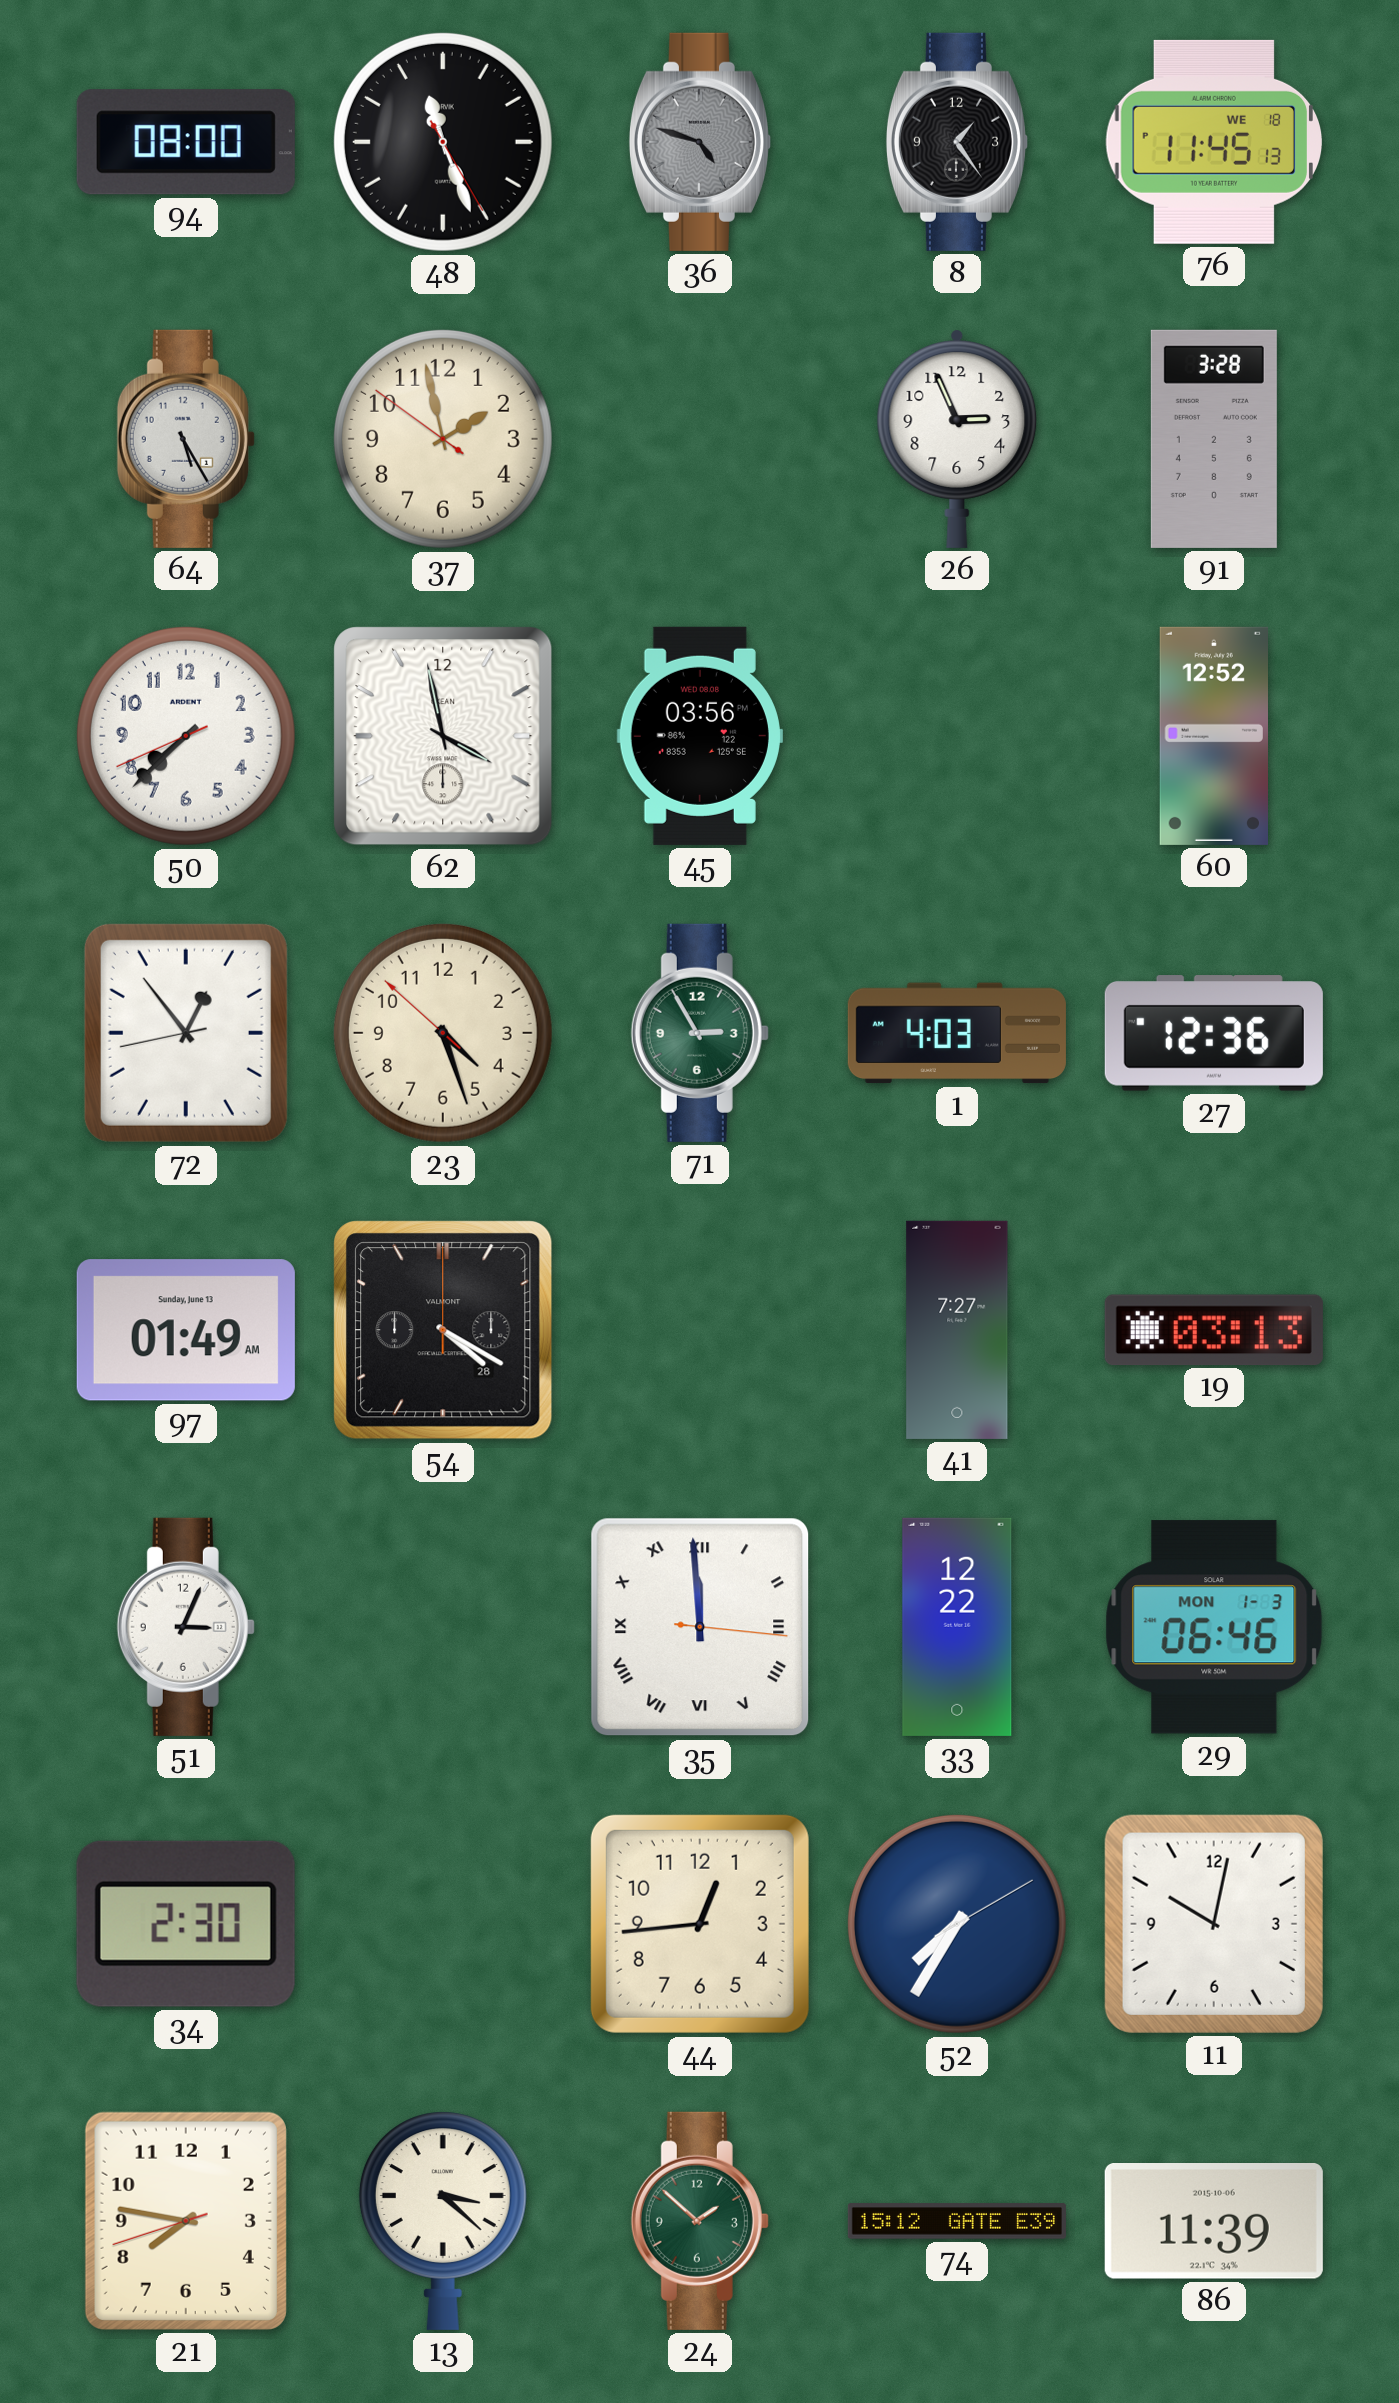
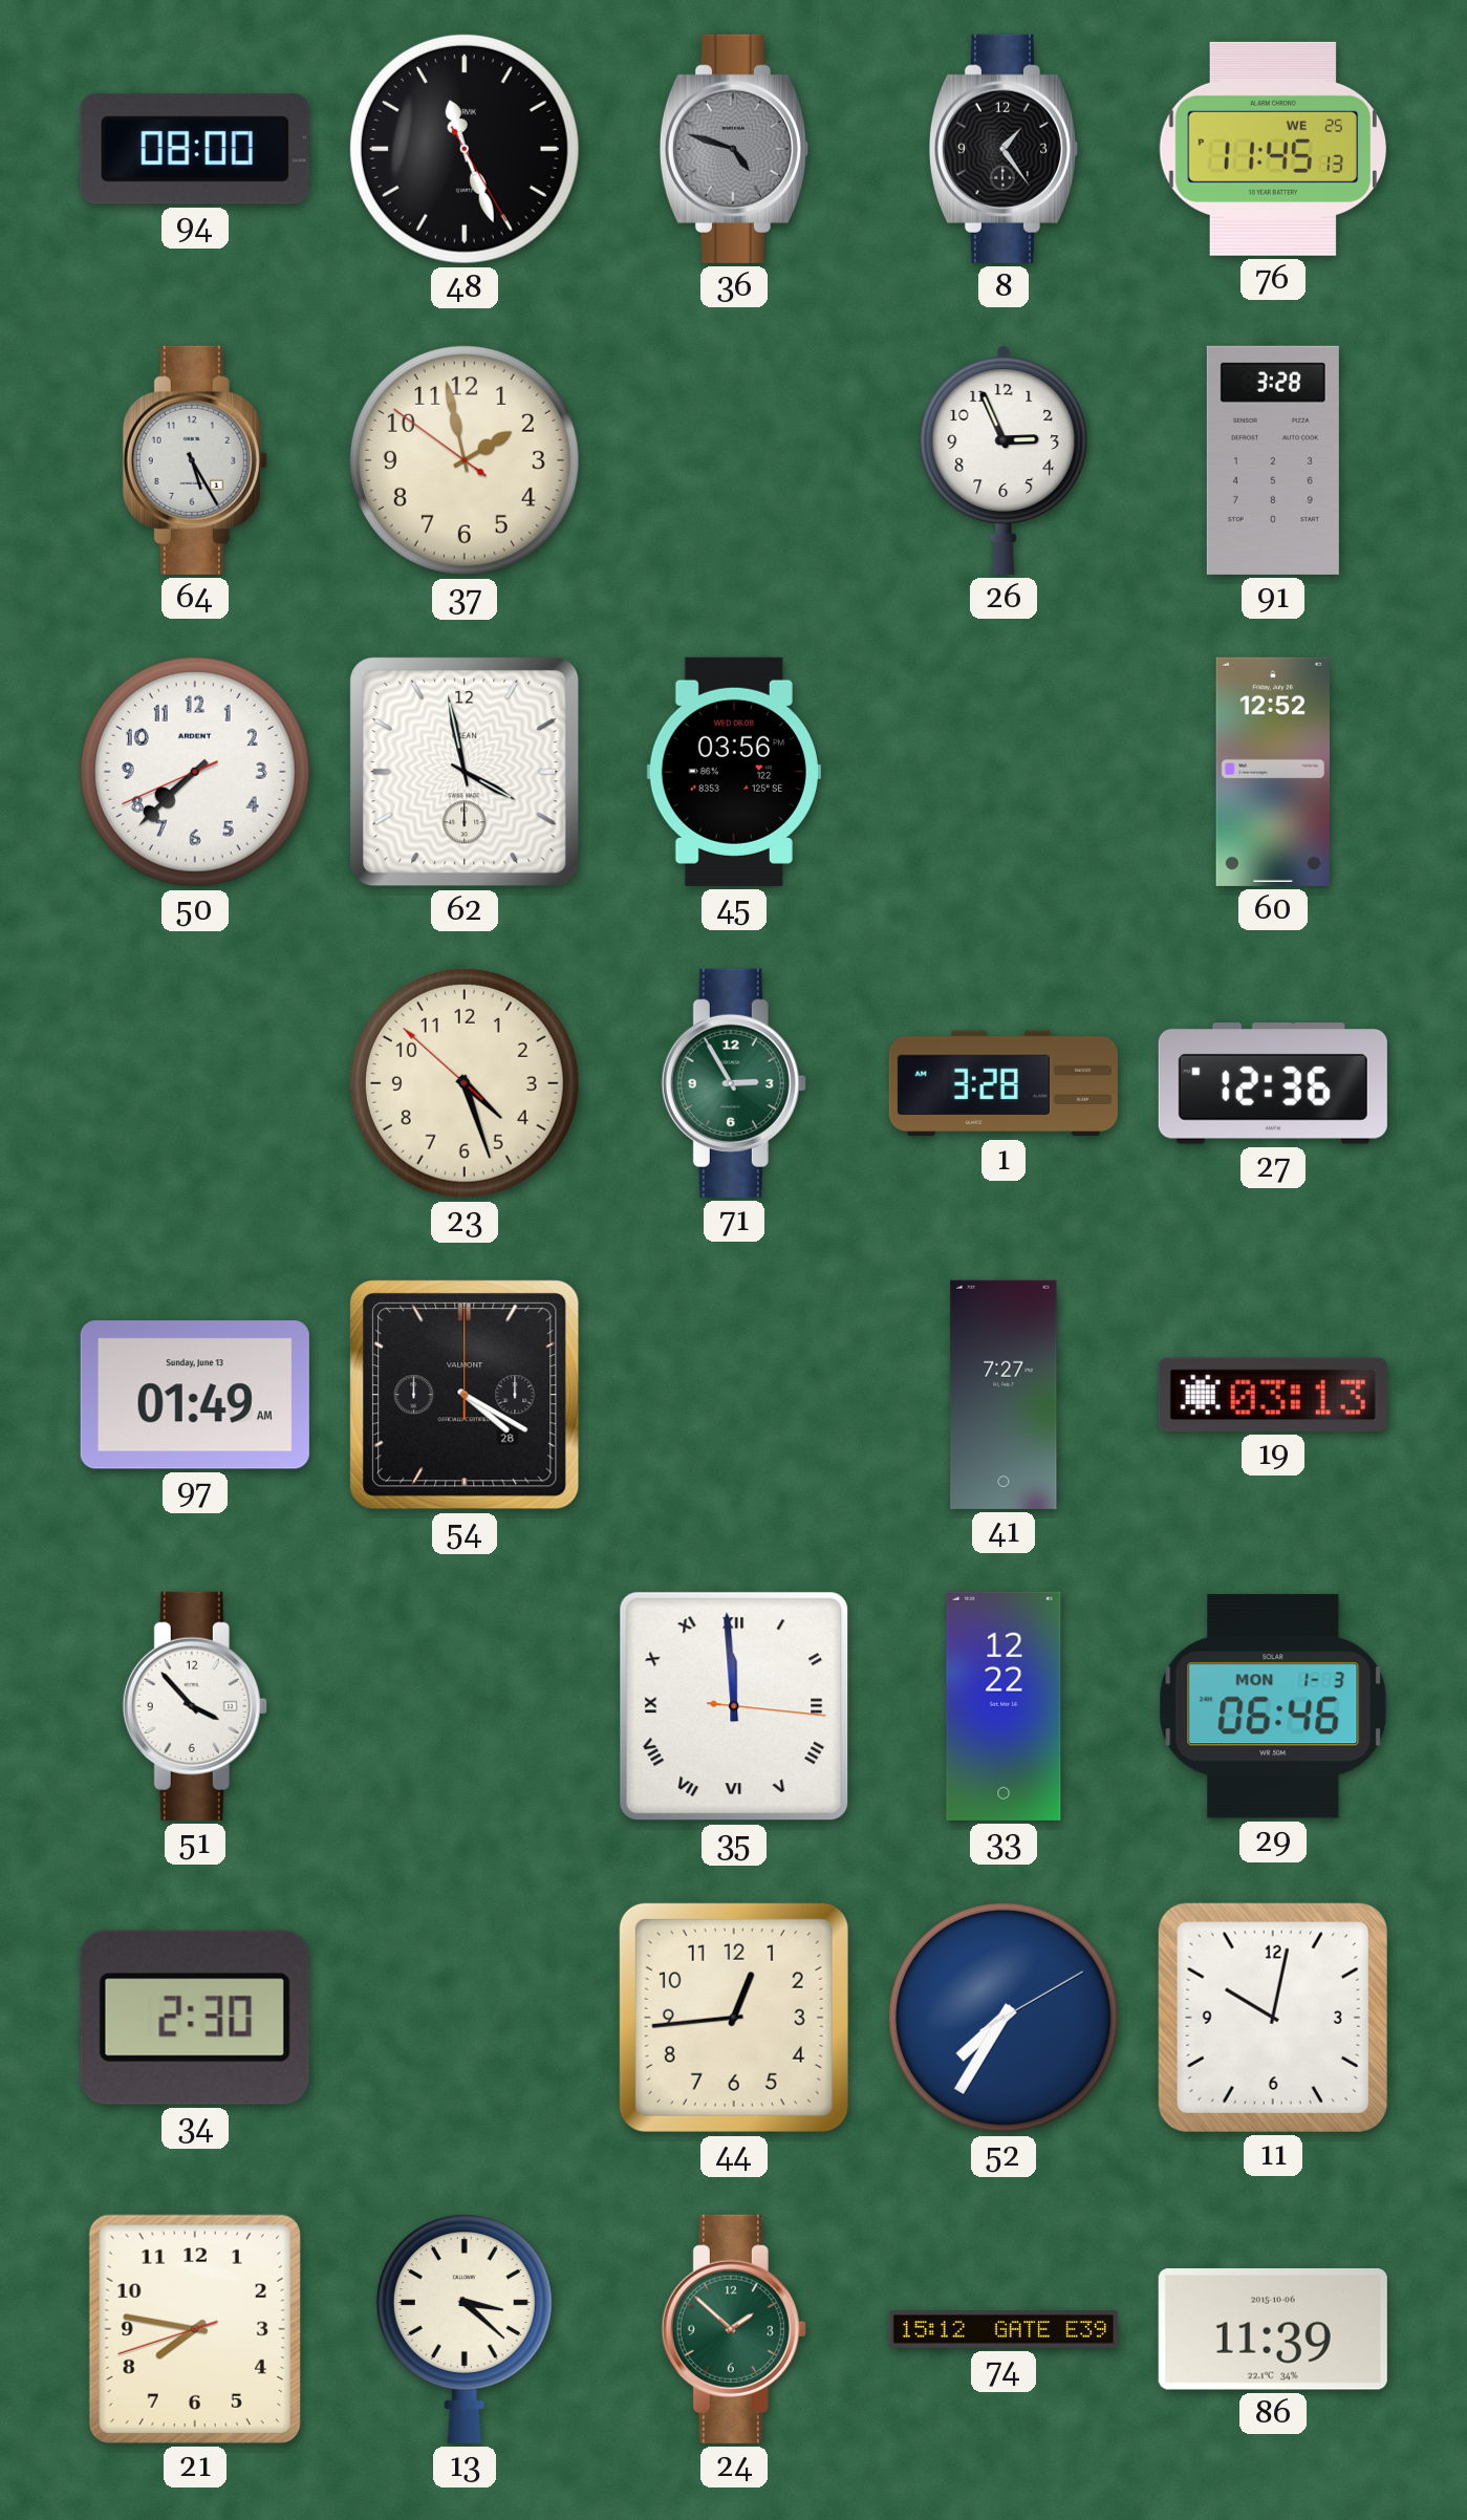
76 date: WE 18 -> WE 25
72: 12:53 -> none
1: 4:03 -> 3:28
51: 3:04 -> 3:53
